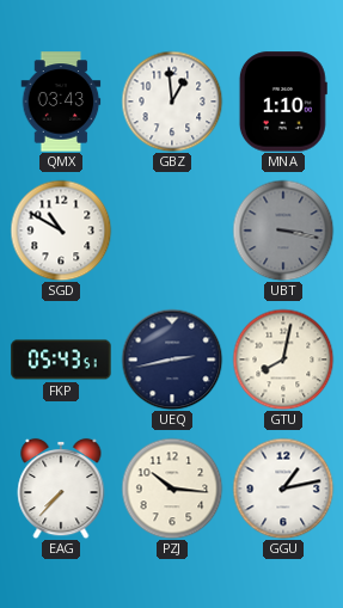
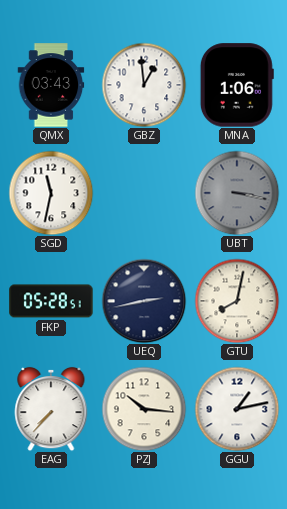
MNA: 1:10 -> 1:06
SGD: 10:50 -> 11:32
FKP: 05:43 -> 05:28
